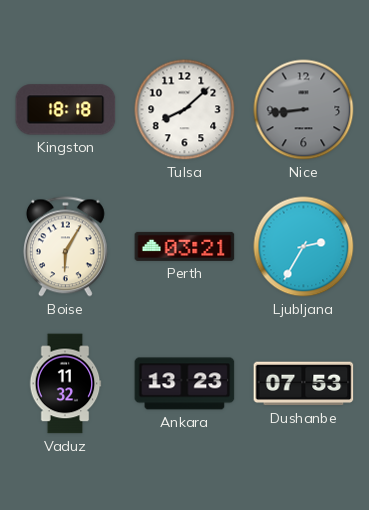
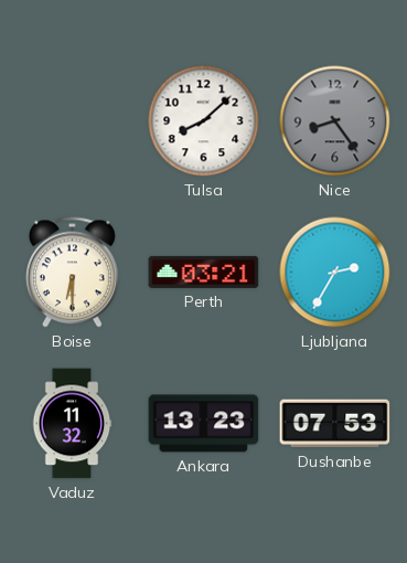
Kingston: 18:18 -> none
Nice: 8:44 -> 8:24
Boise: 6:05 -> 6:30
